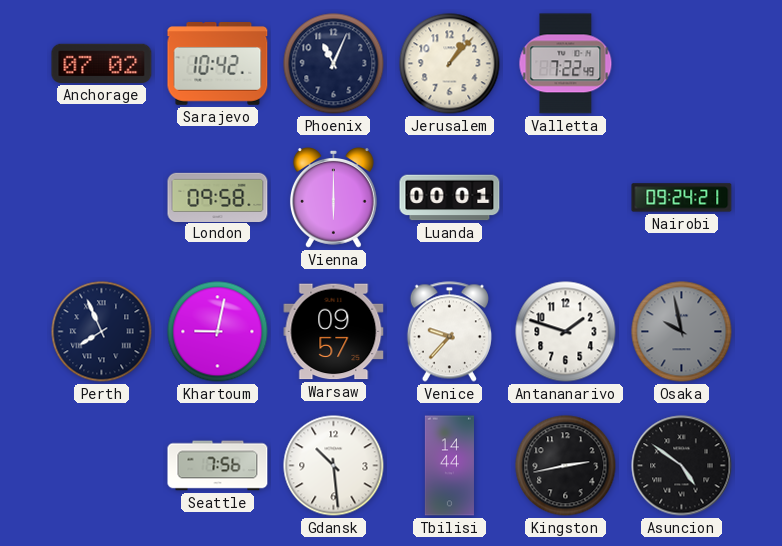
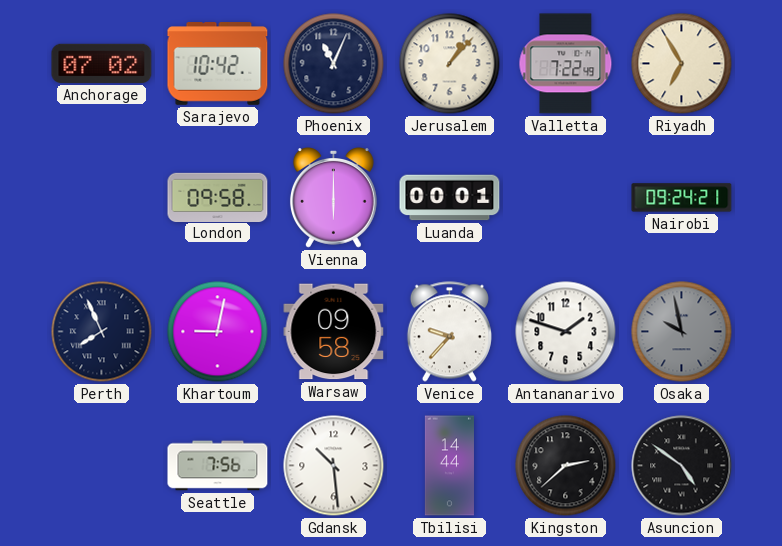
Riyadh: none -> 6:55
Warsaw: 09:57 -> 09:58
Kingston: 2:43 -> 2:38
